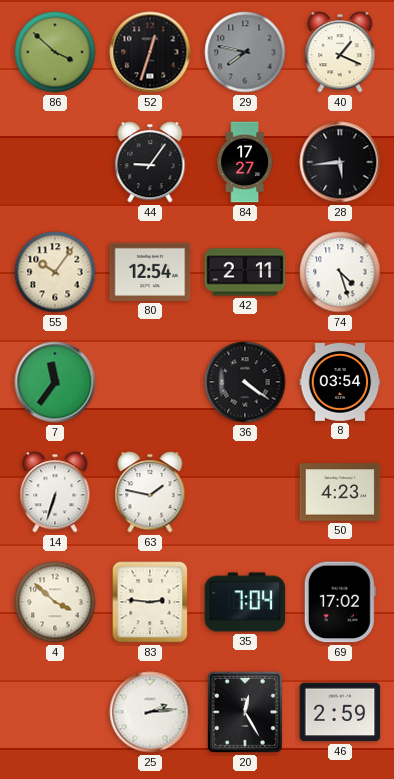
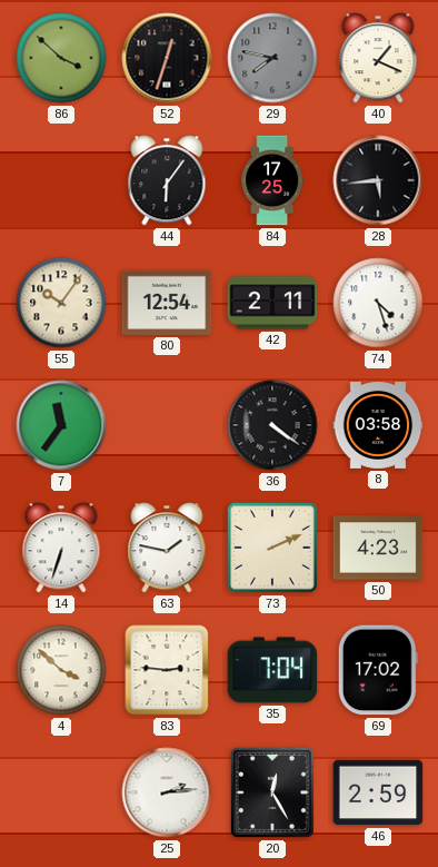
44: 9:06 -> 6:06
84: 17:27 -> 17:25
8: 03:54 -> 03:58
73: none -> 2:11
